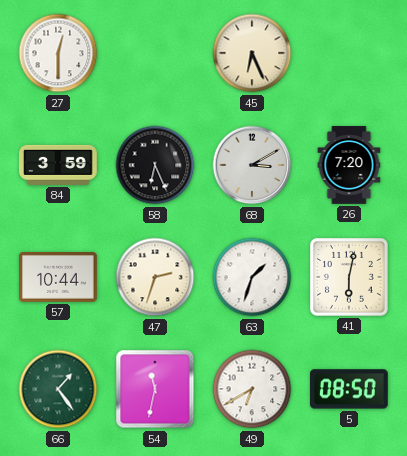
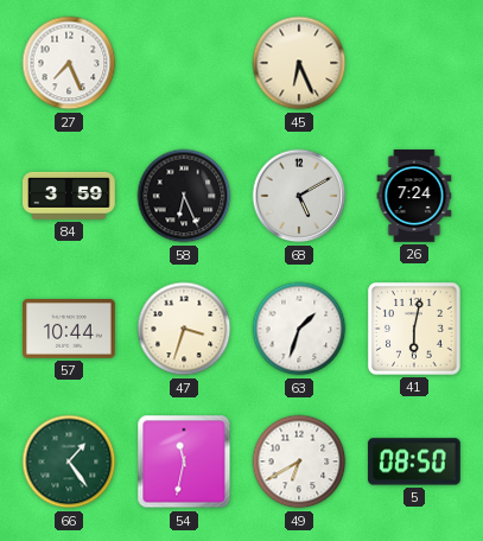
27: 12:30 -> 7:26
68: 3:10 -> 5:10
26: 7:20 -> 7:24
47: 2:33 -> 3:33
